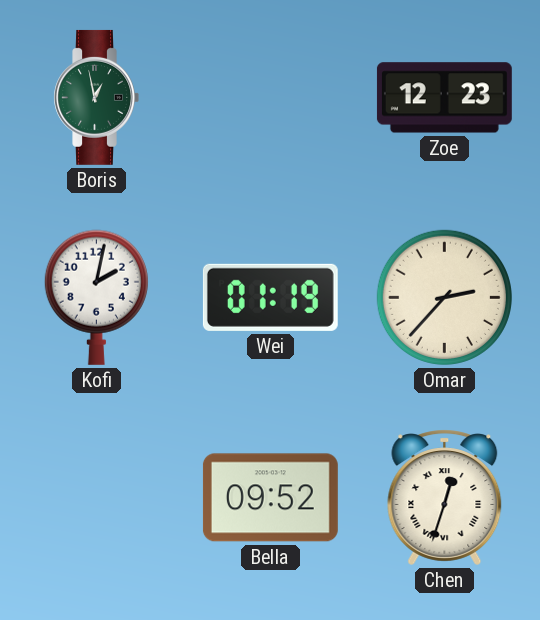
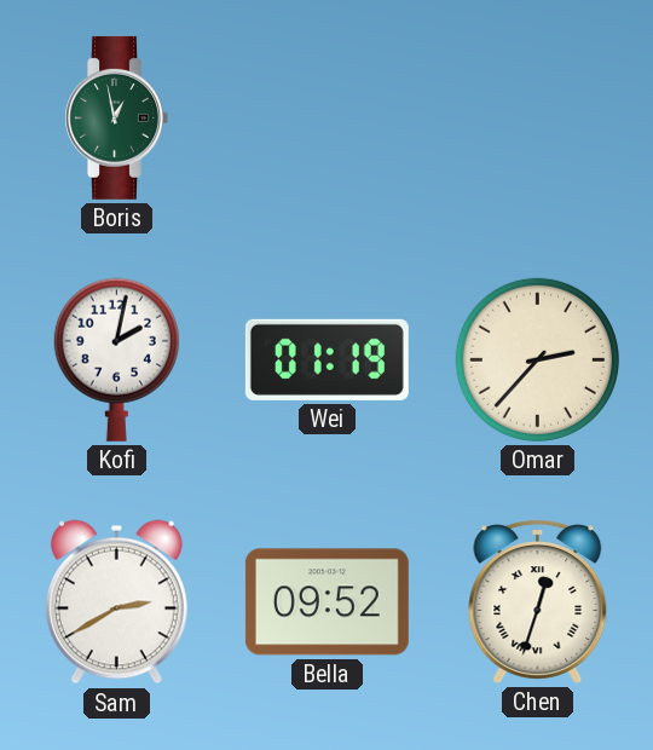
Zoe: 12:23 -> none
Sam: none -> 2:40
